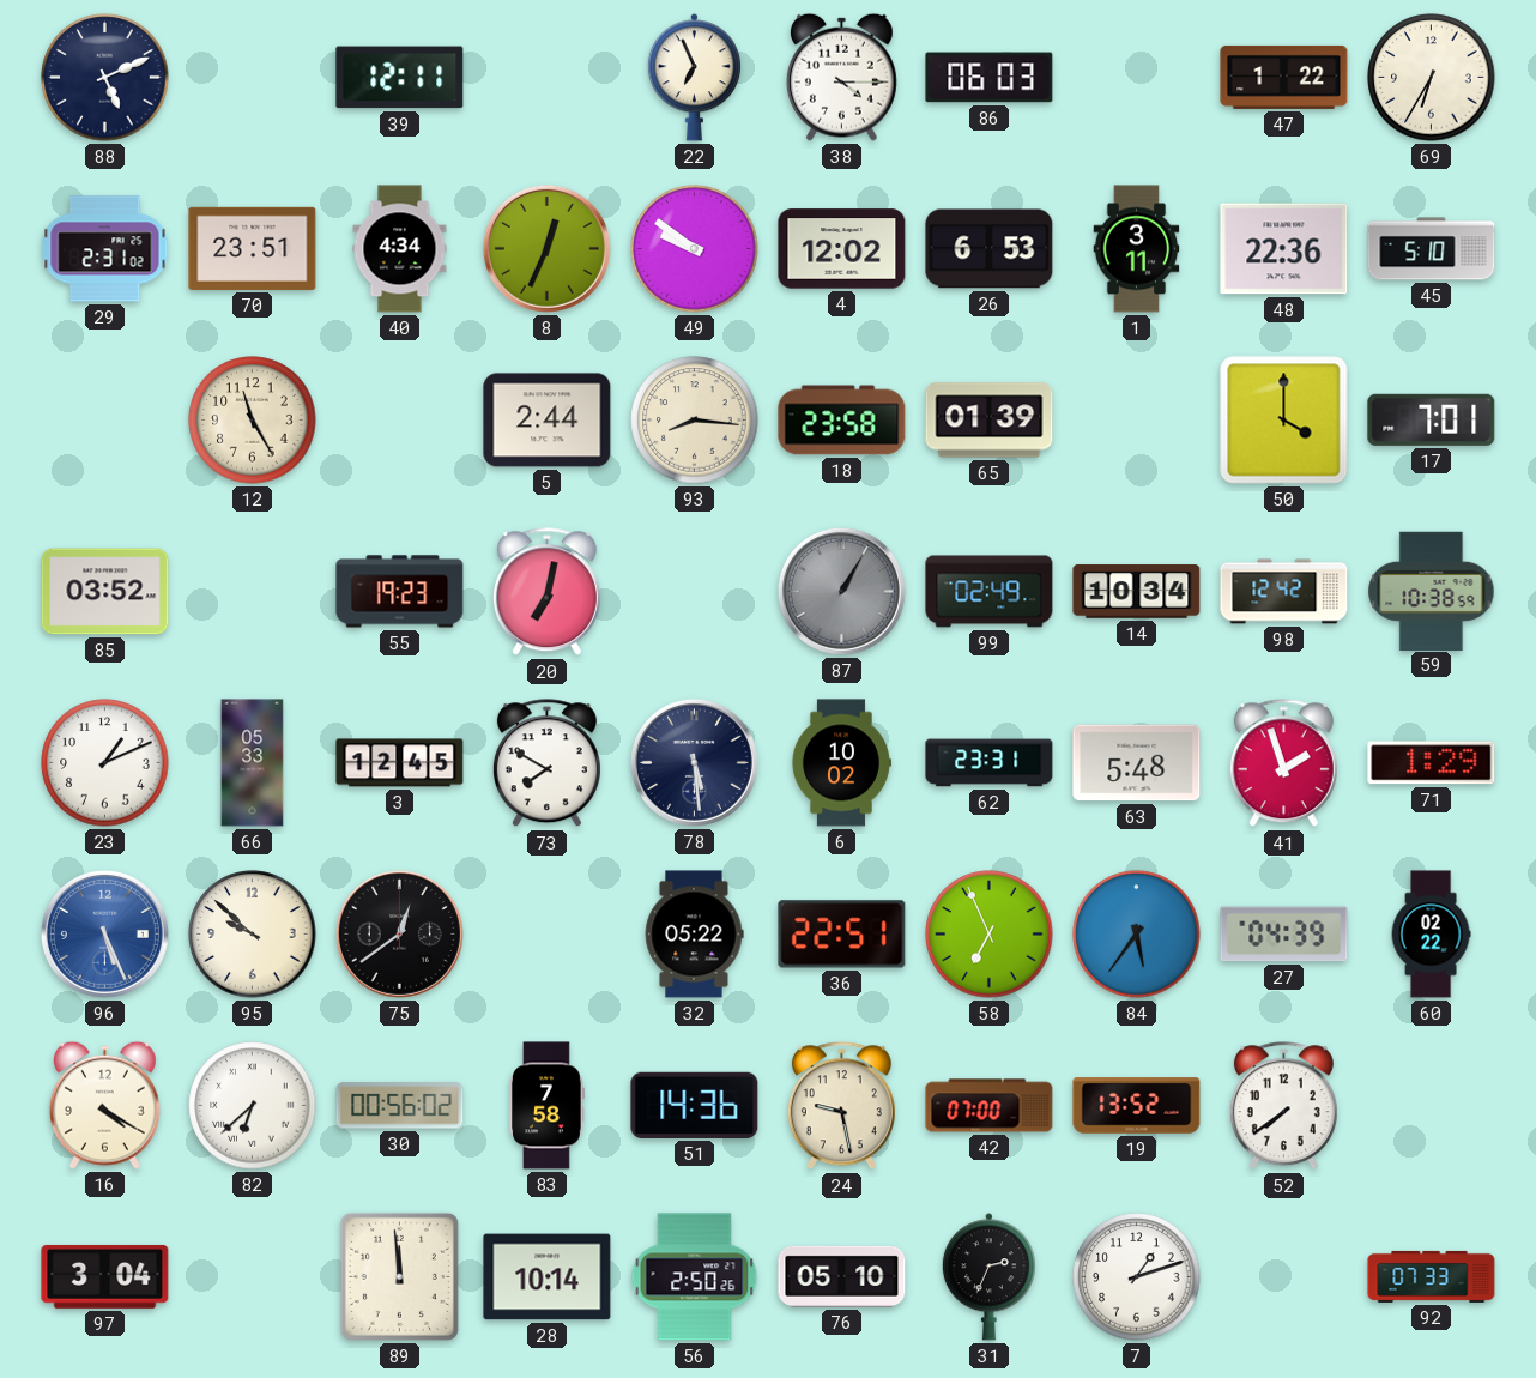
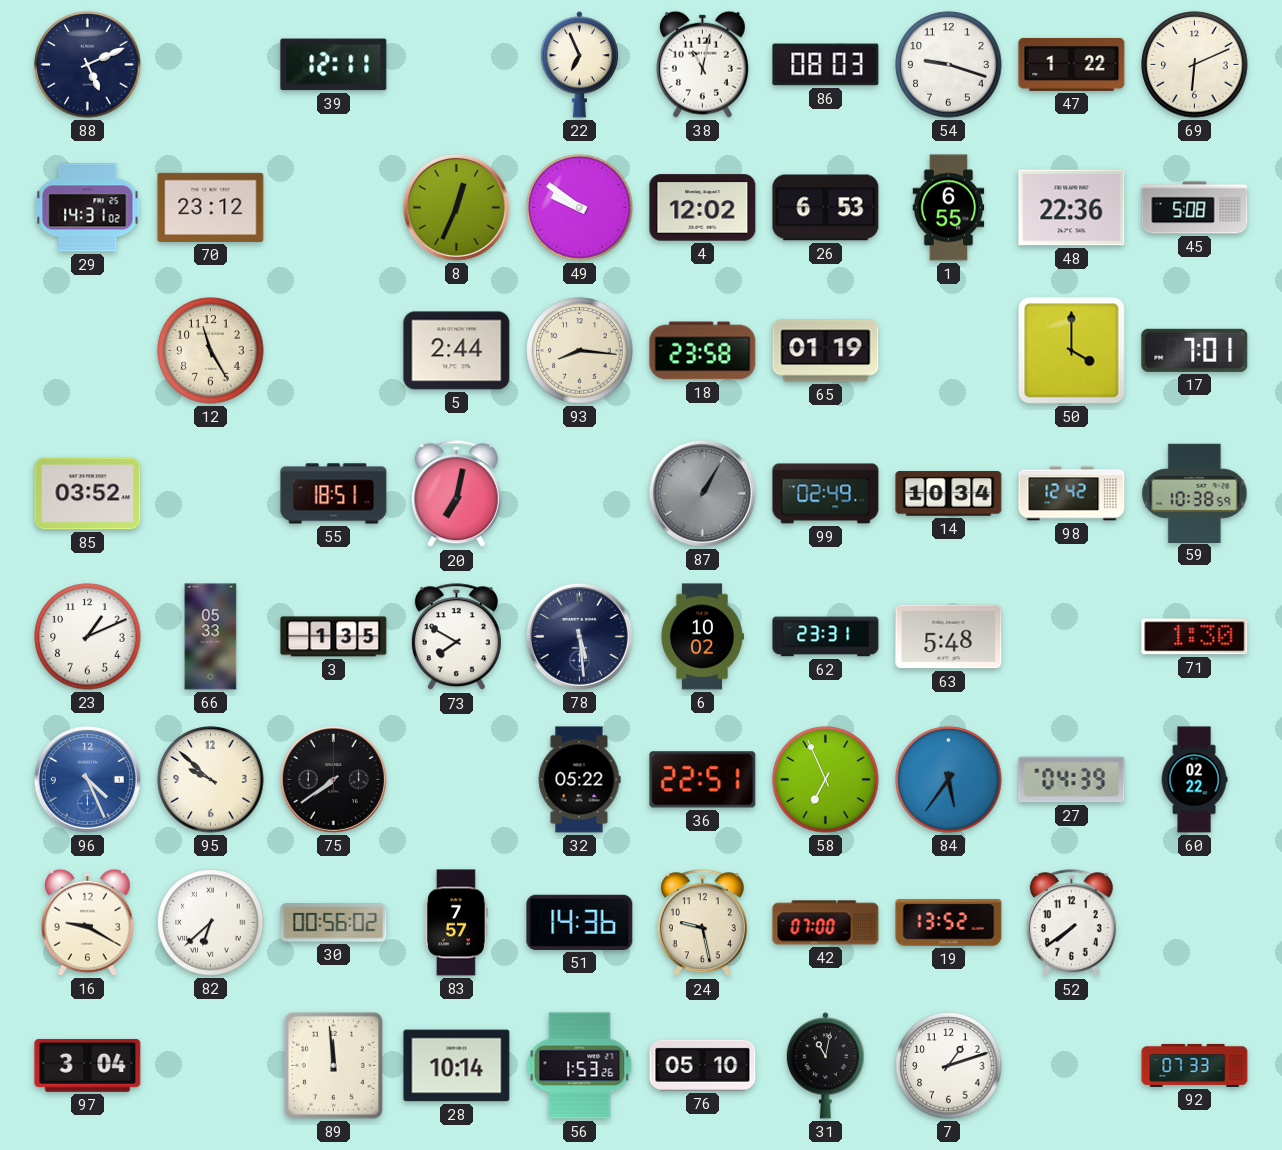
38: 4:15 -> 11:02
86: 06:03 -> 08:03
54: none -> 9:18
69: 6:35 -> 6:11
29: 2:31 -> 14:31
70: 23:51 -> 23:12
40: 4:34 -> none
1: 3:11 -> 6:55
45: 5:10 -> 5:08
65: 01:39 -> 01:19
55: 19:23 -> 18:51
3: 12:45 -> 1:35
41: 1:57 -> none
71: 1:29 -> 1:30
96: 5:26 -> 4:26
75: 12:39 -> 7:39
16: 4:20 -> 9:20
83: 7:58 -> 7:57
56: 2:50 -> 1:53
31: 2:34 -> 11:02
